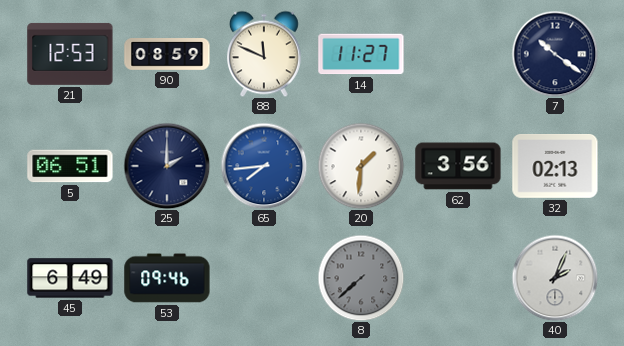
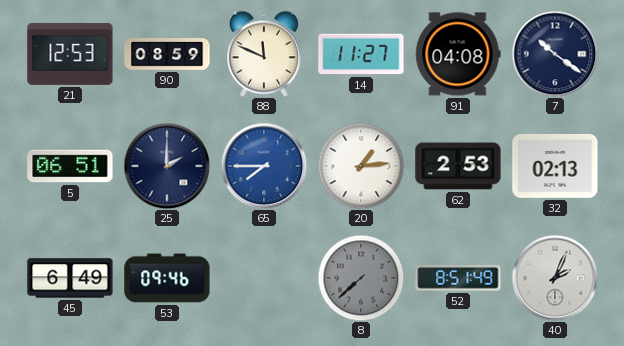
91: none -> 04:08
65: 7:44 -> 7:45
20: 1:31 -> 1:14
62: 3:56 -> 2:53
52: none -> 8:51
